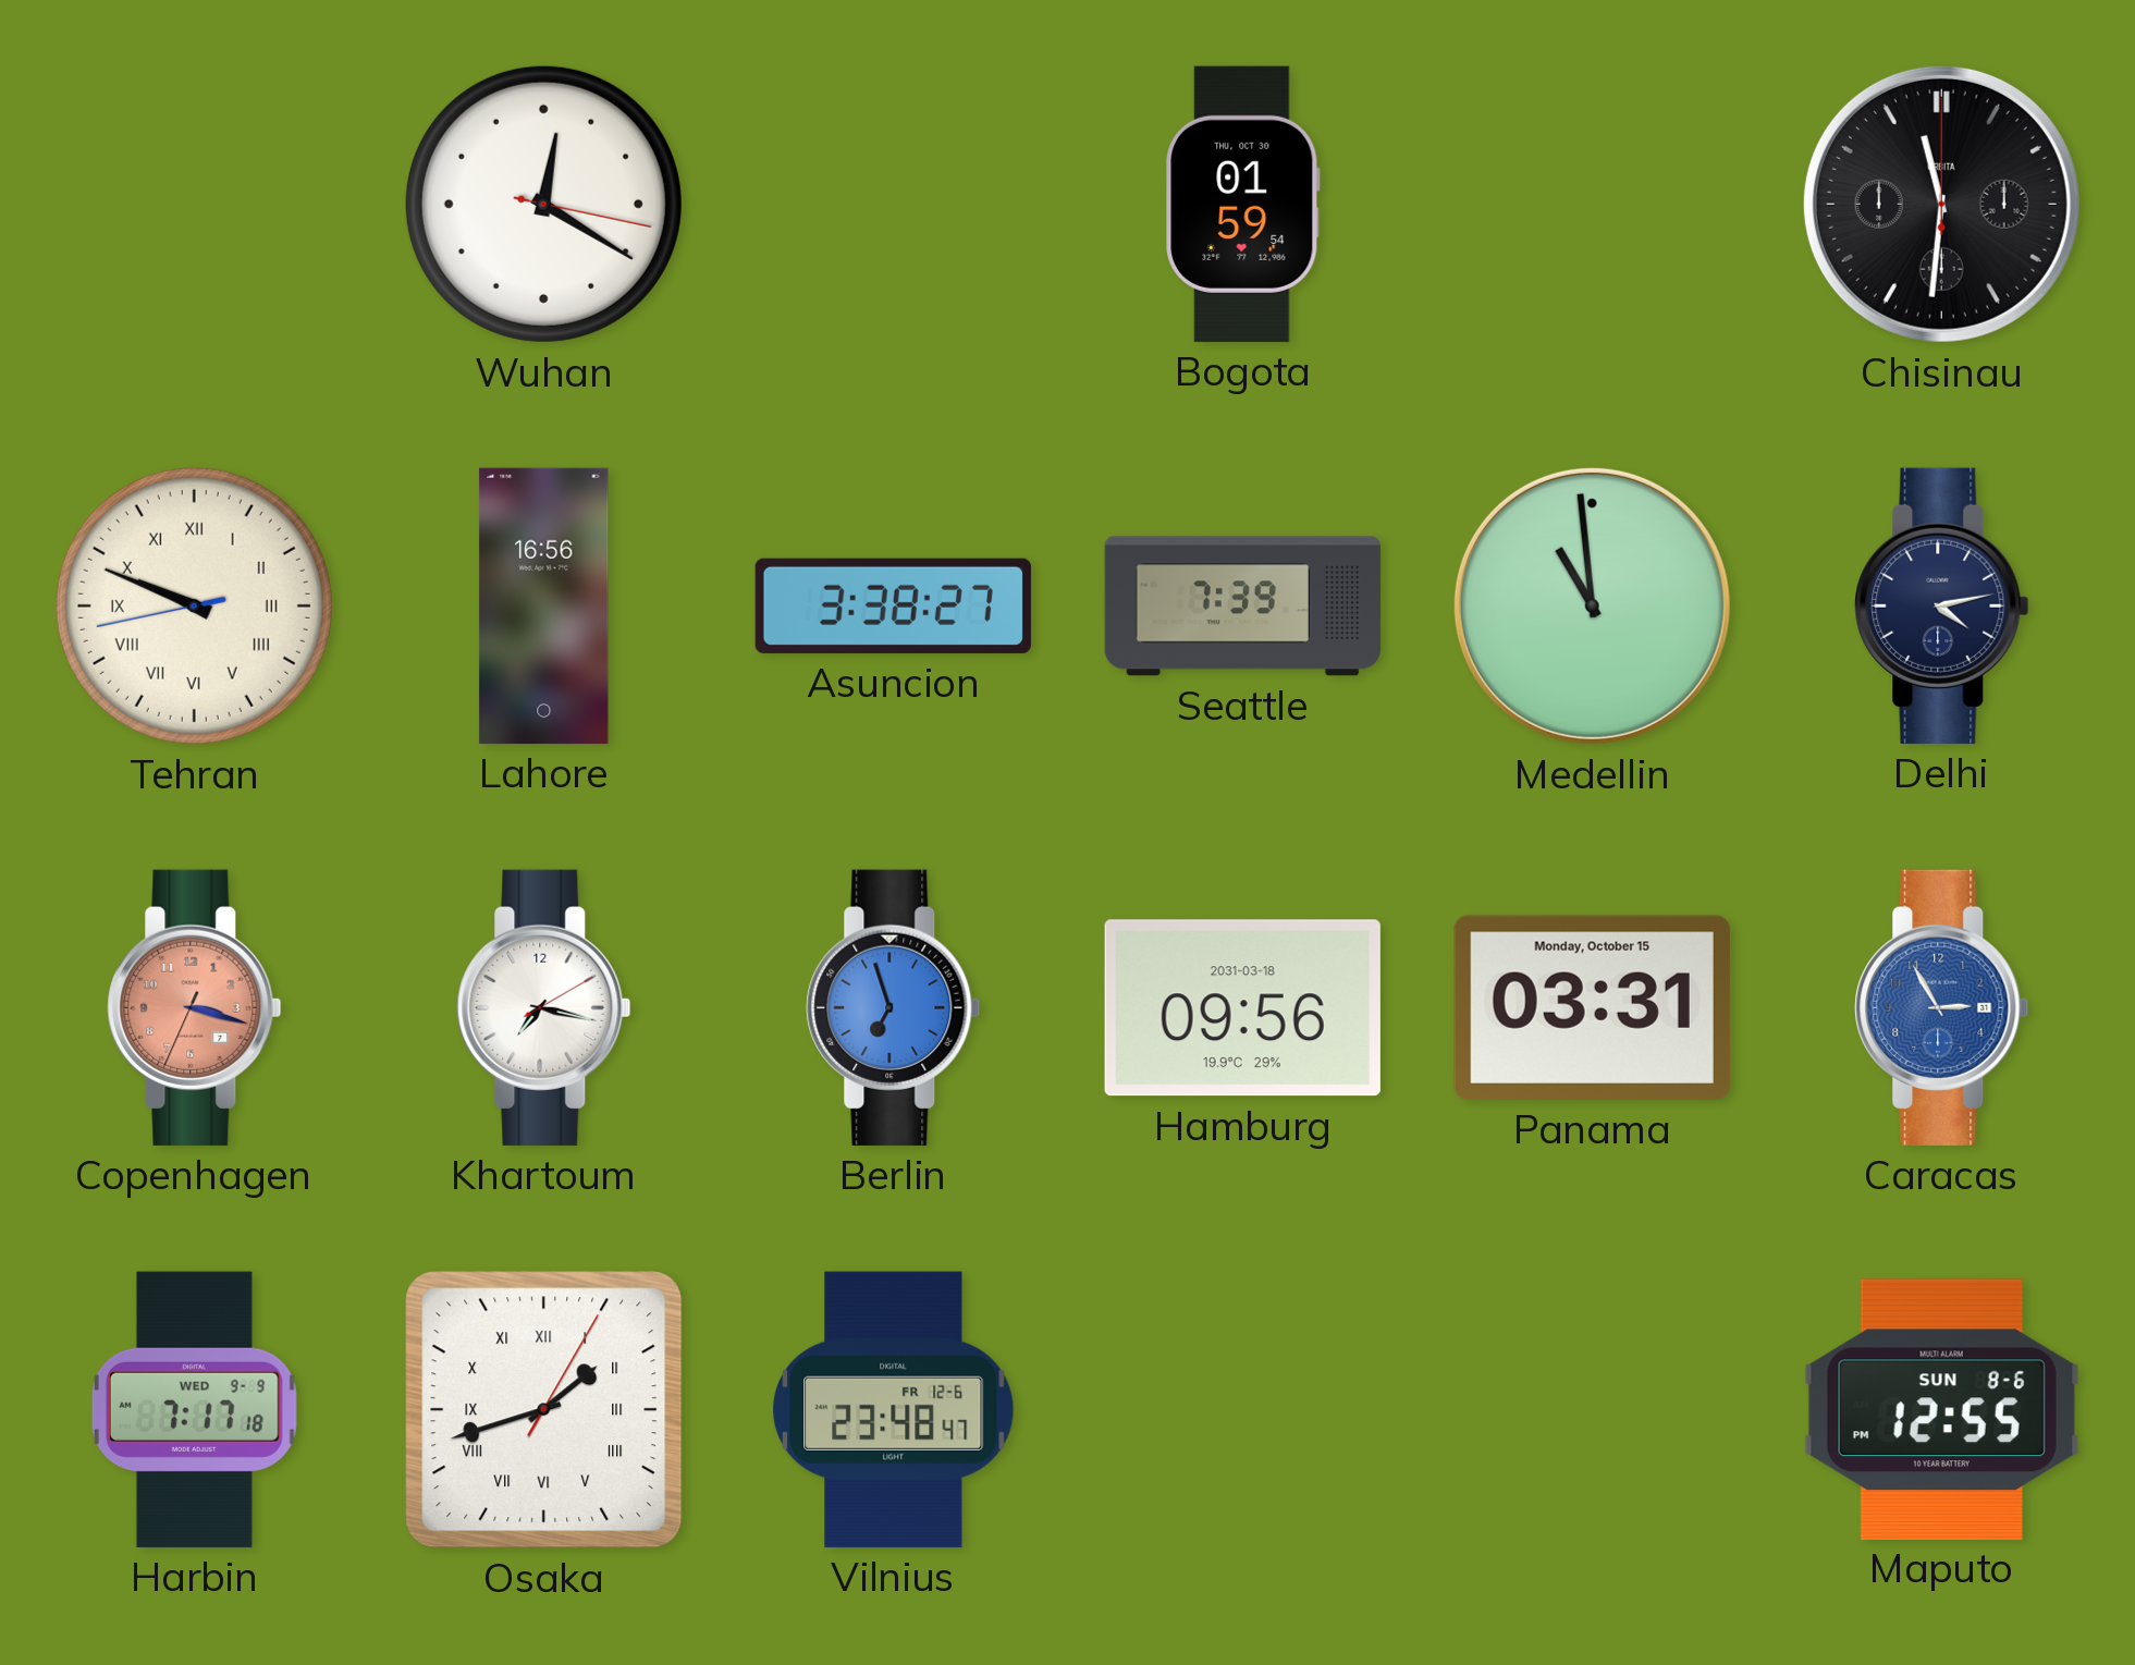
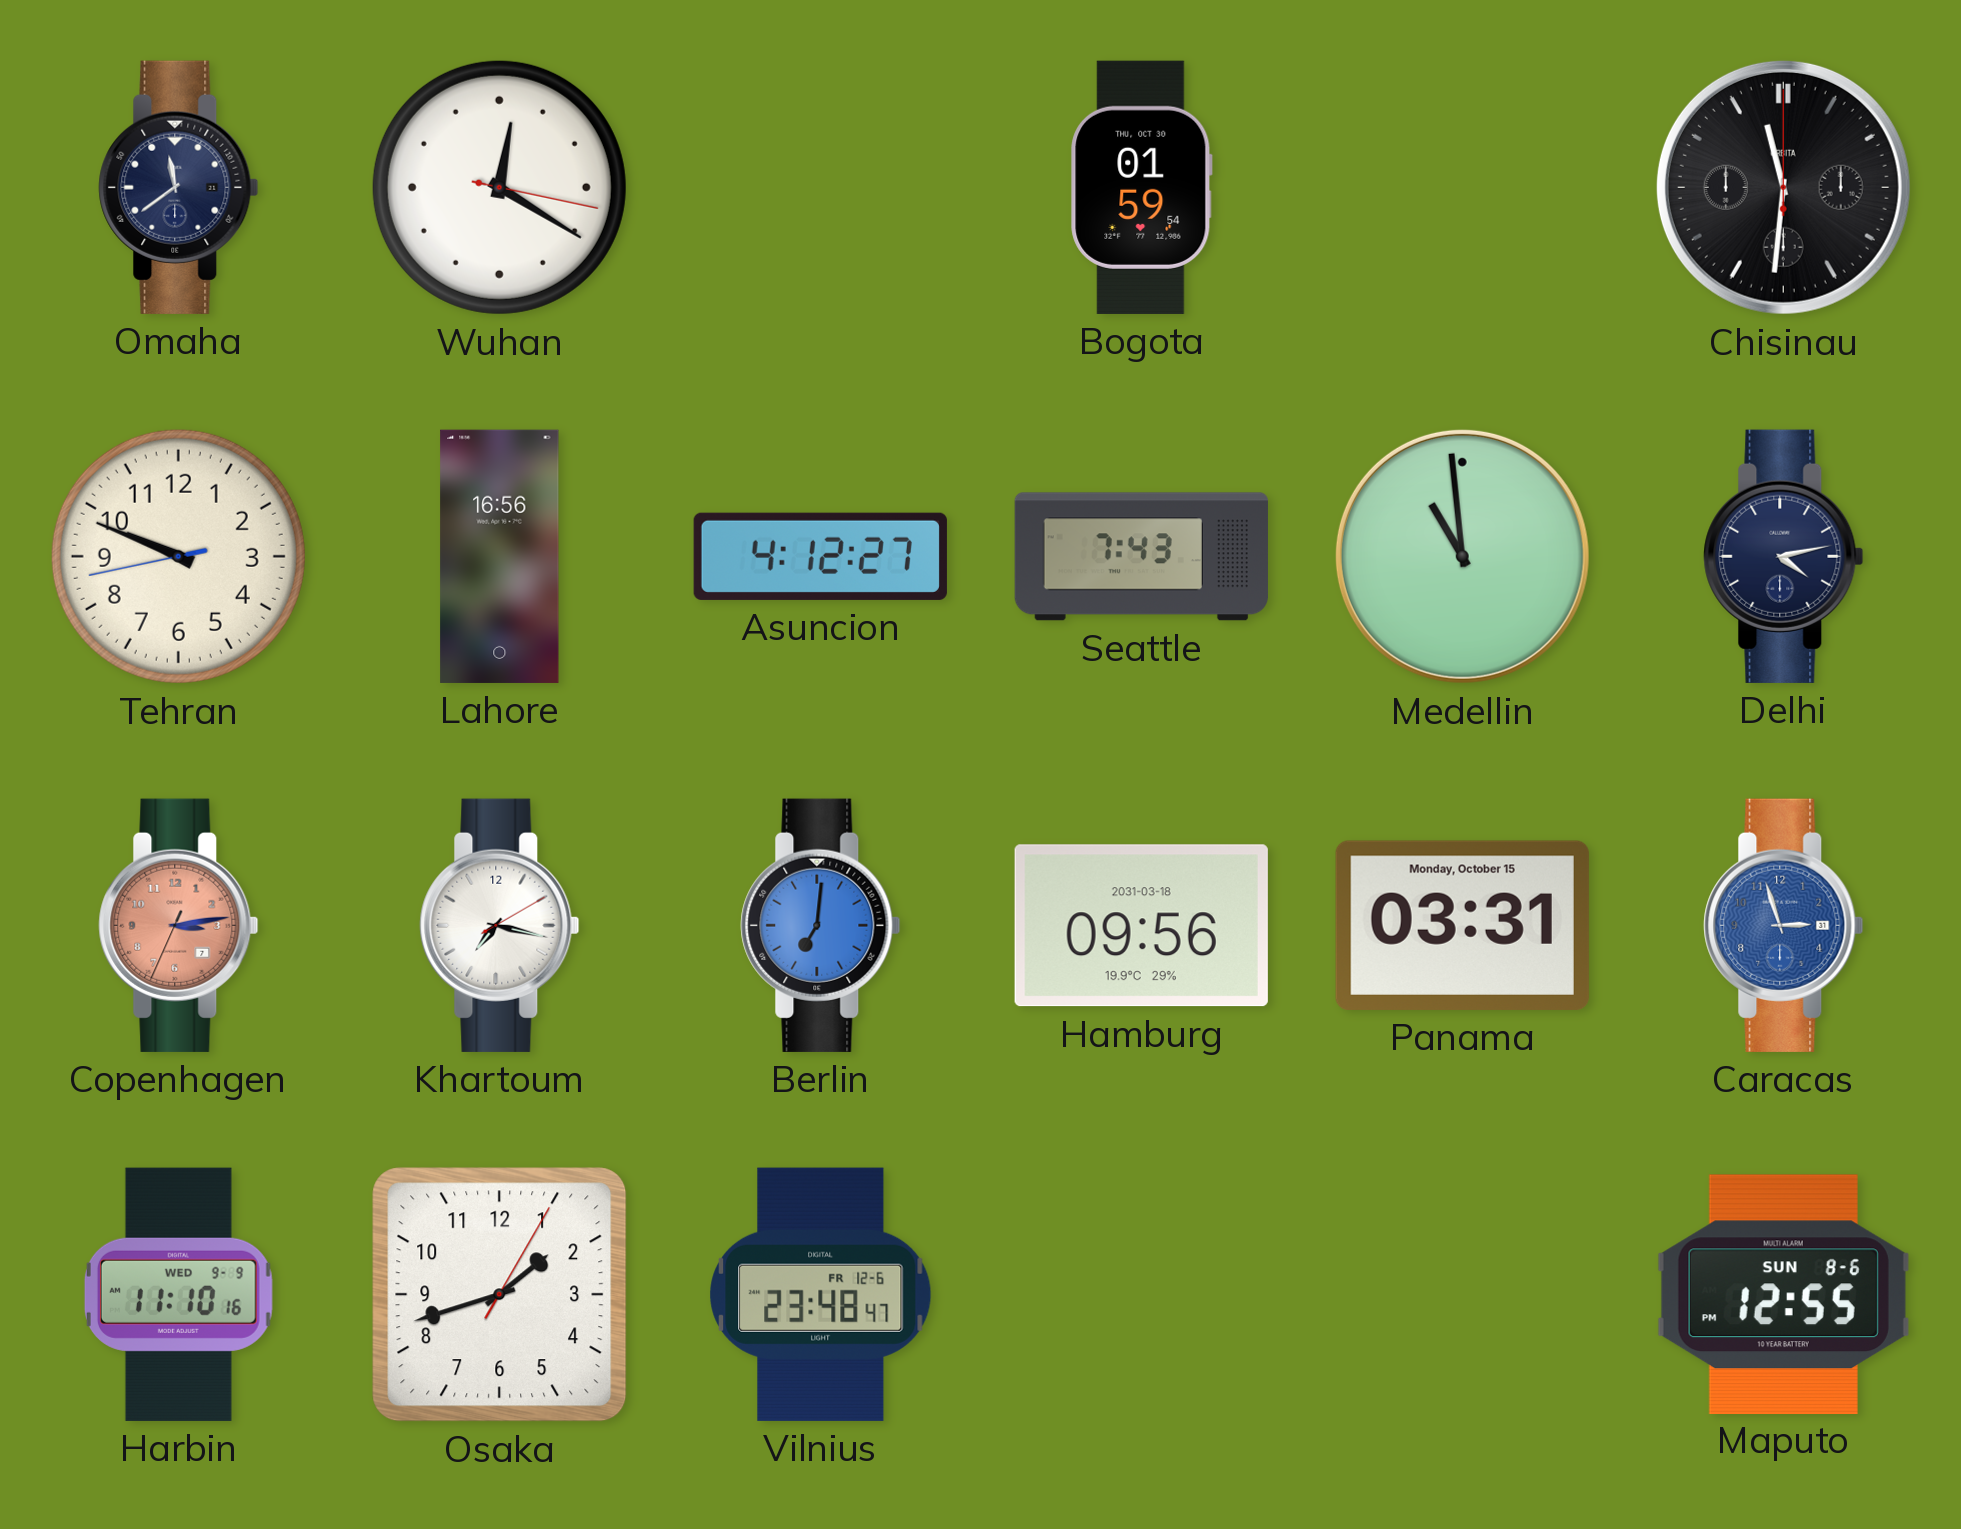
Omaha: none -> 11:39
Tehran numerals: Roman -> Arabic
Asuncion: 3:38 -> 4:12
Seattle: 7:39 -> 7:43
Copenhagen: 3:17 -> 3:13
Berlin: 6:57 -> 7:01
Caracas: 2:55 -> 2:57
Harbin: 7:17 -> 11:10
Osaka numerals: Roman -> Arabic
